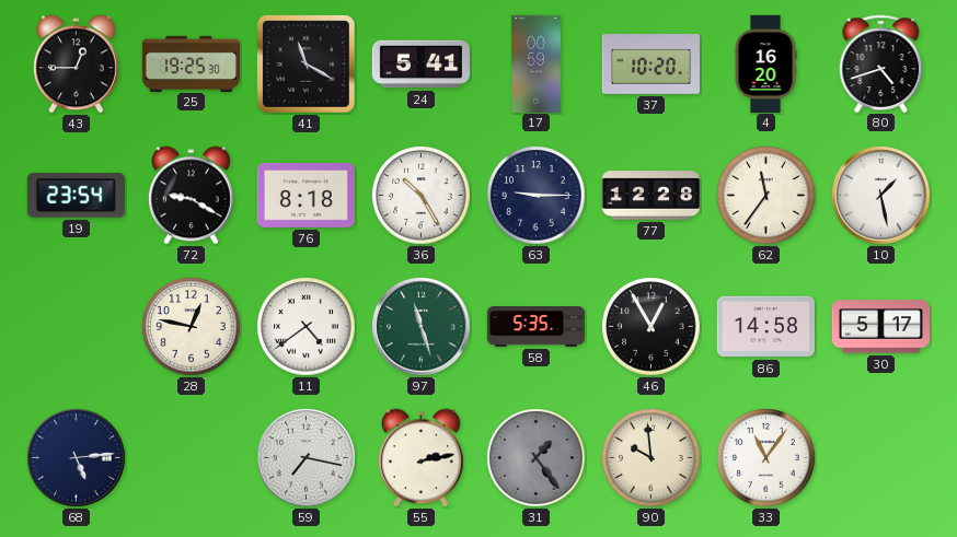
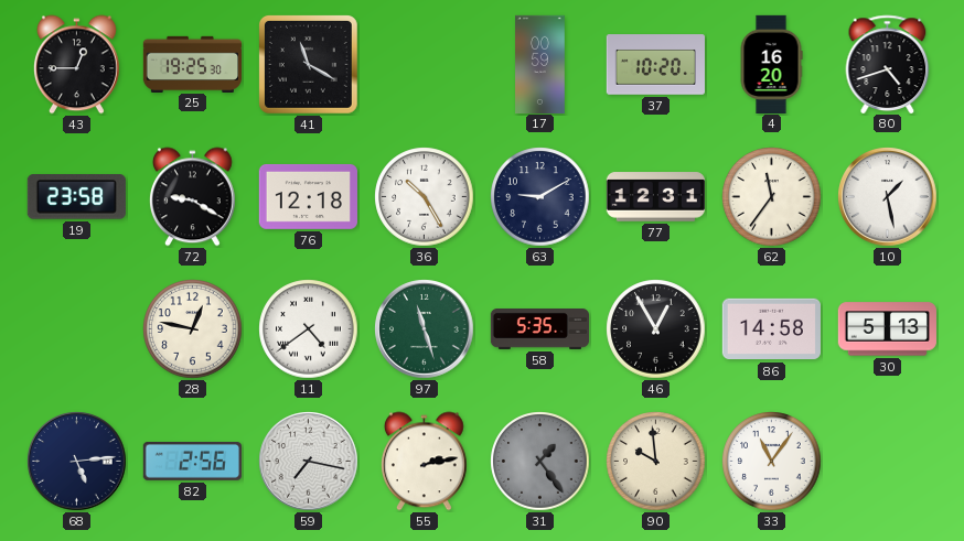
24: 5:41 -> none
19: 23:54 -> 23:58
76: 8:18 -> 12:18
63: 9:15 -> 9:10
77: 12:28 -> 12:31
30: 5:17 -> 5:13
82: none -> 2:56
